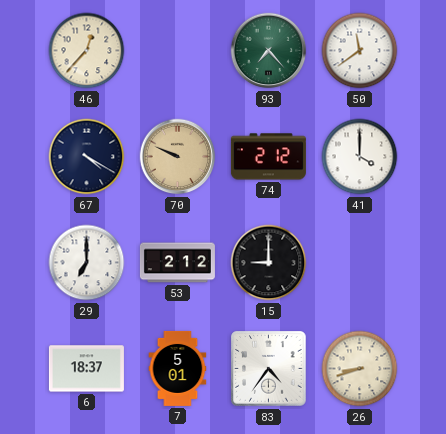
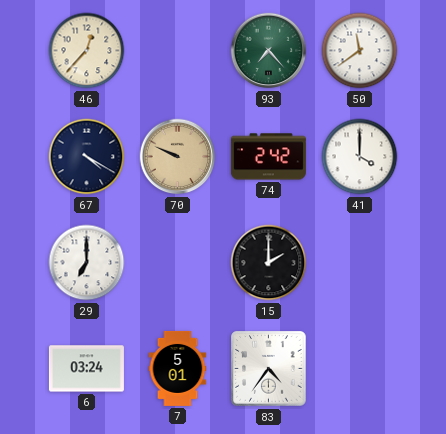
74: 2:12 -> 2:42
53: 2:12 -> none
15: 9:00 -> 2:00
6: 18:37 -> 03:24
26: 8:42 -> none
